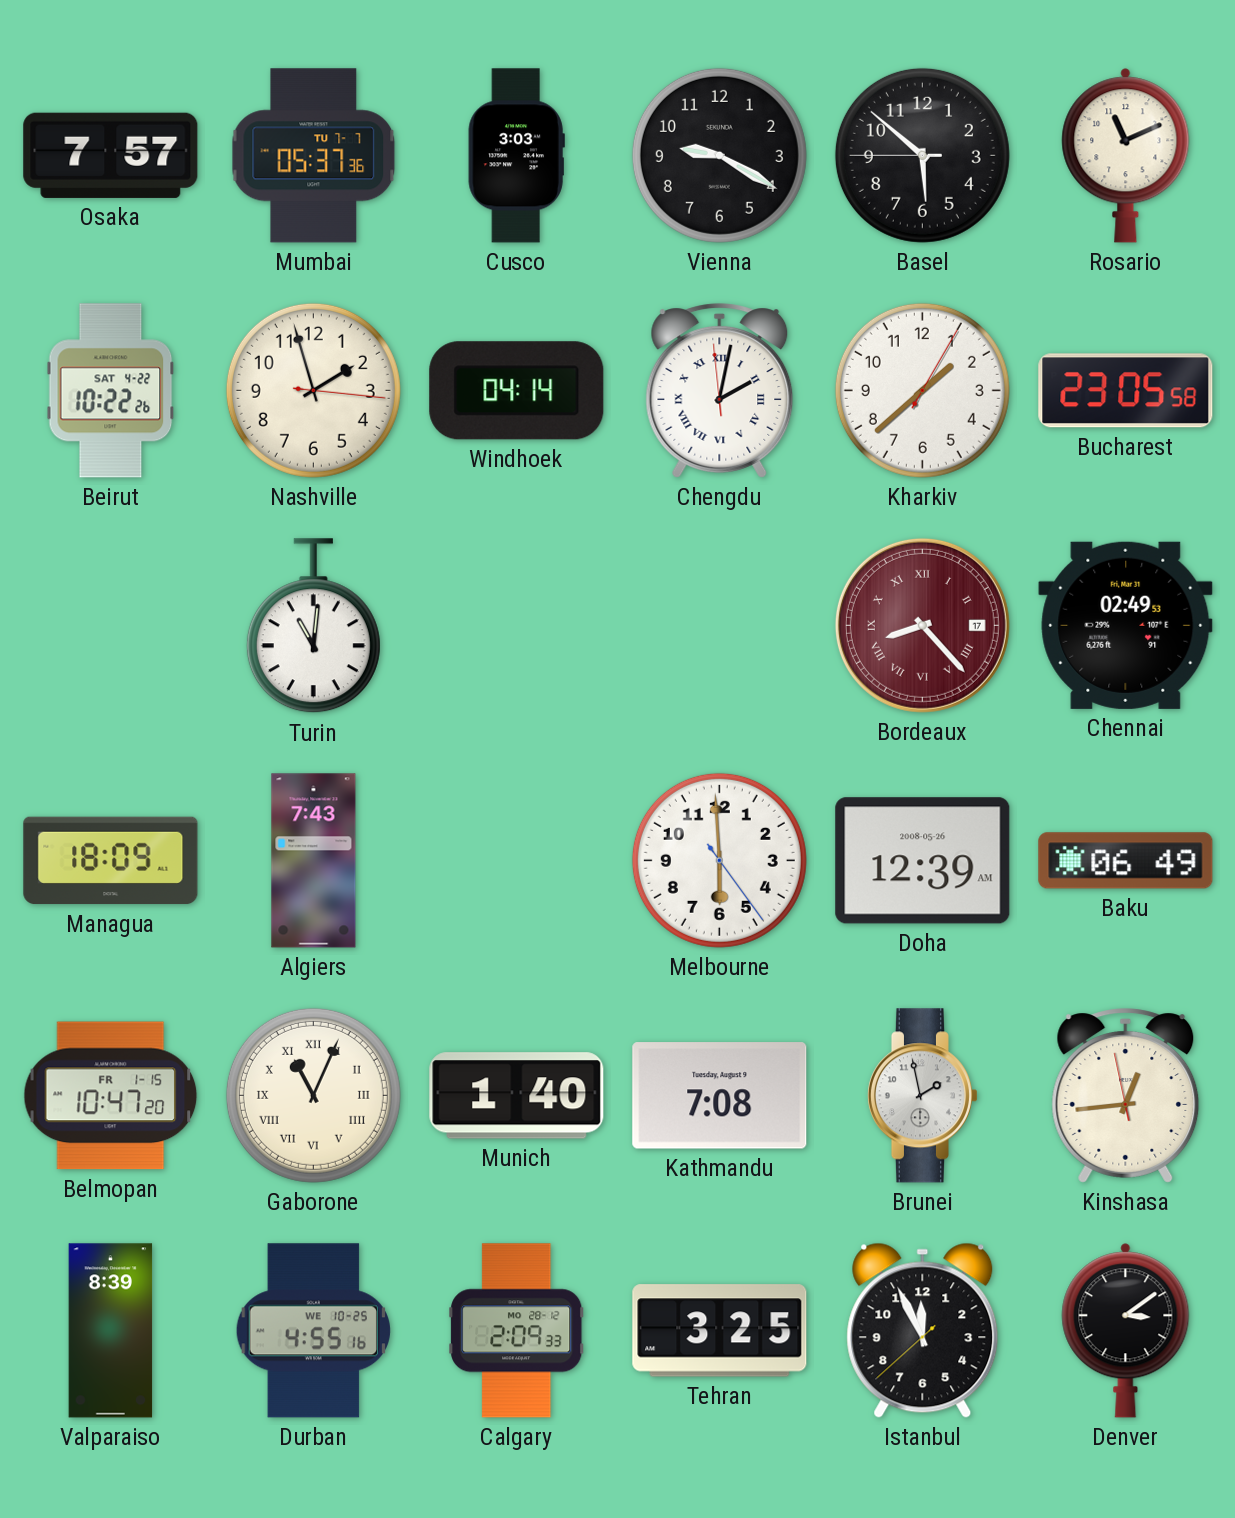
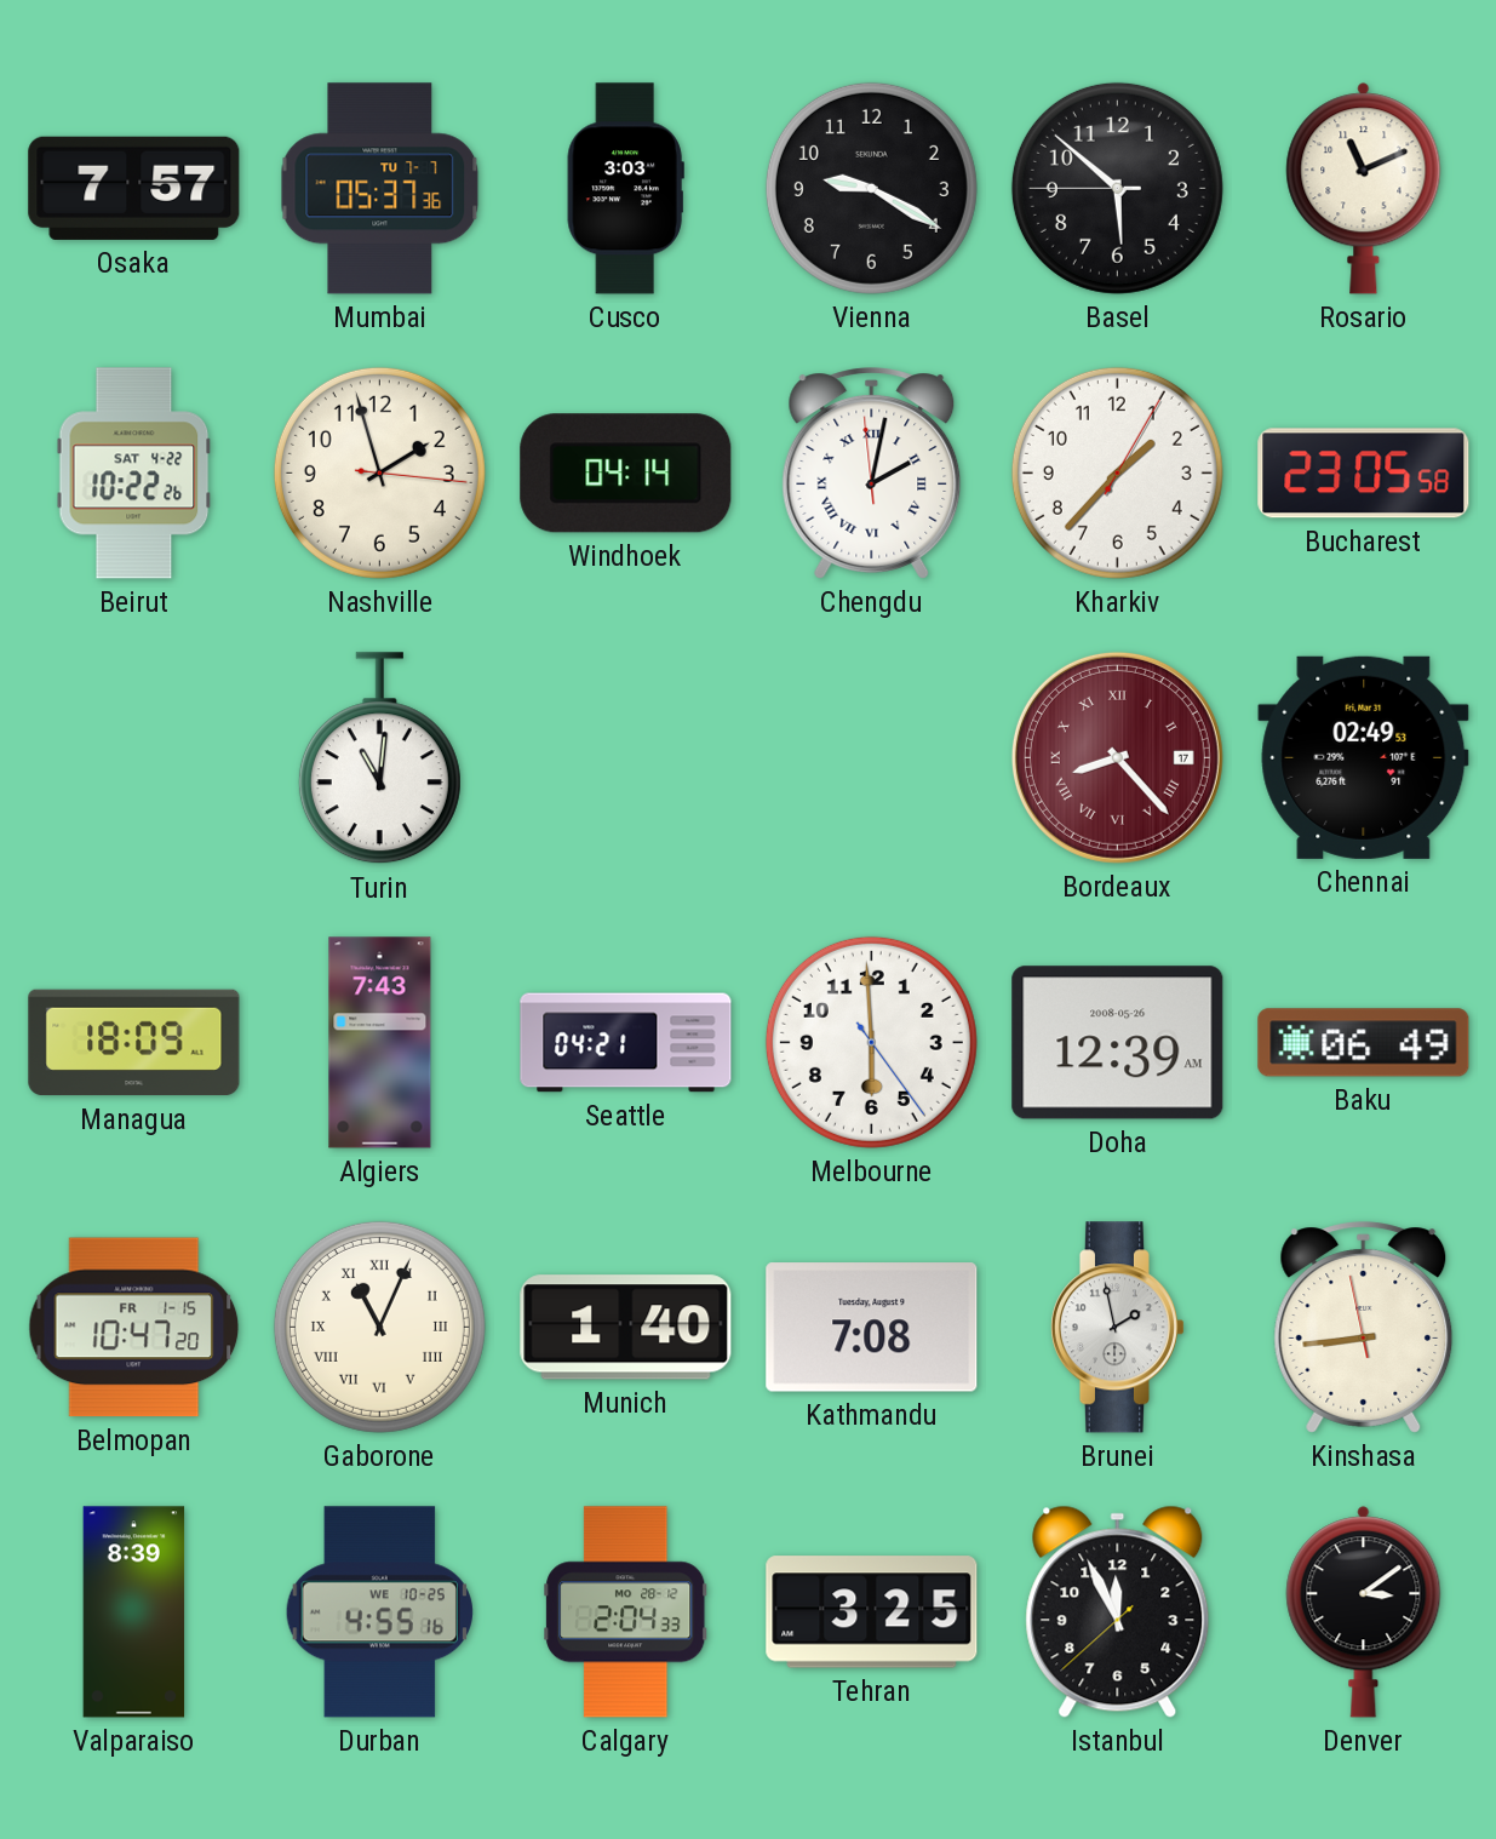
Kharkiv: 1:38 -> 1:37
Seattle: none -> 04:21
Kinshasa: 12:43 -> 8:43
Calgary: 2:09 -> 2:04
